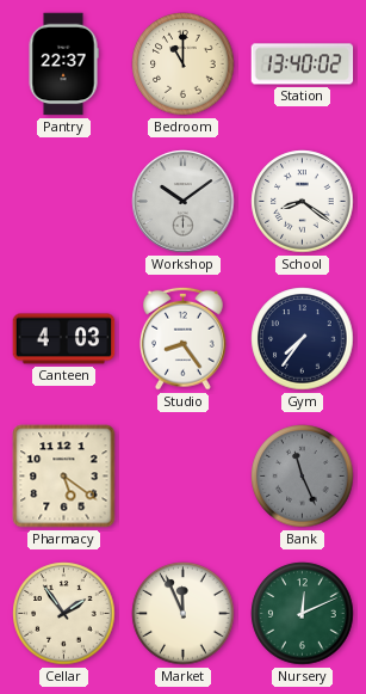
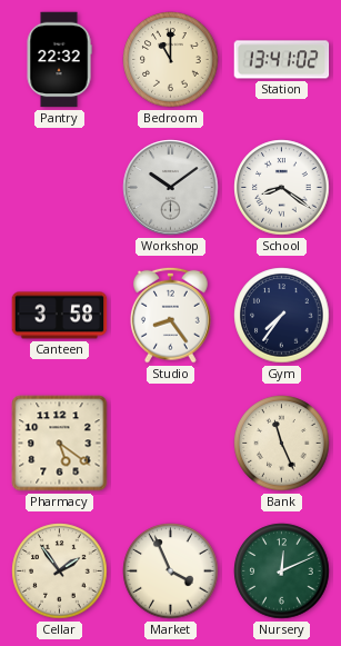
Pantry: 22:37 -> 22:32
Station: 13:40 -> 13:41
Canteen: 4:03 -> 3:58
Bank dial: grey -> cream
Market: 11:56 -> 3:56
